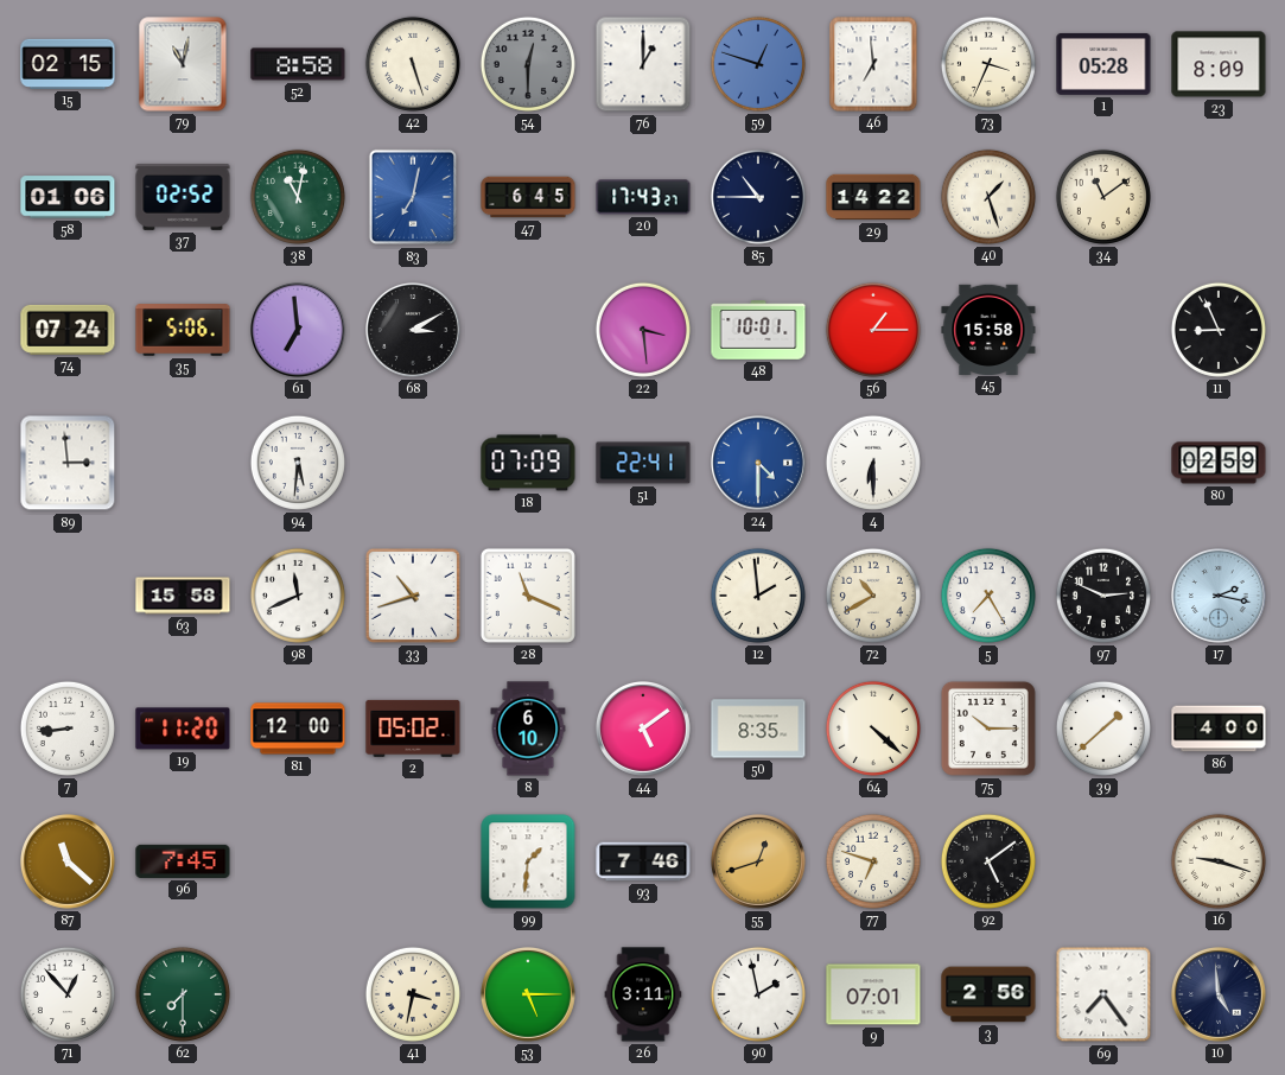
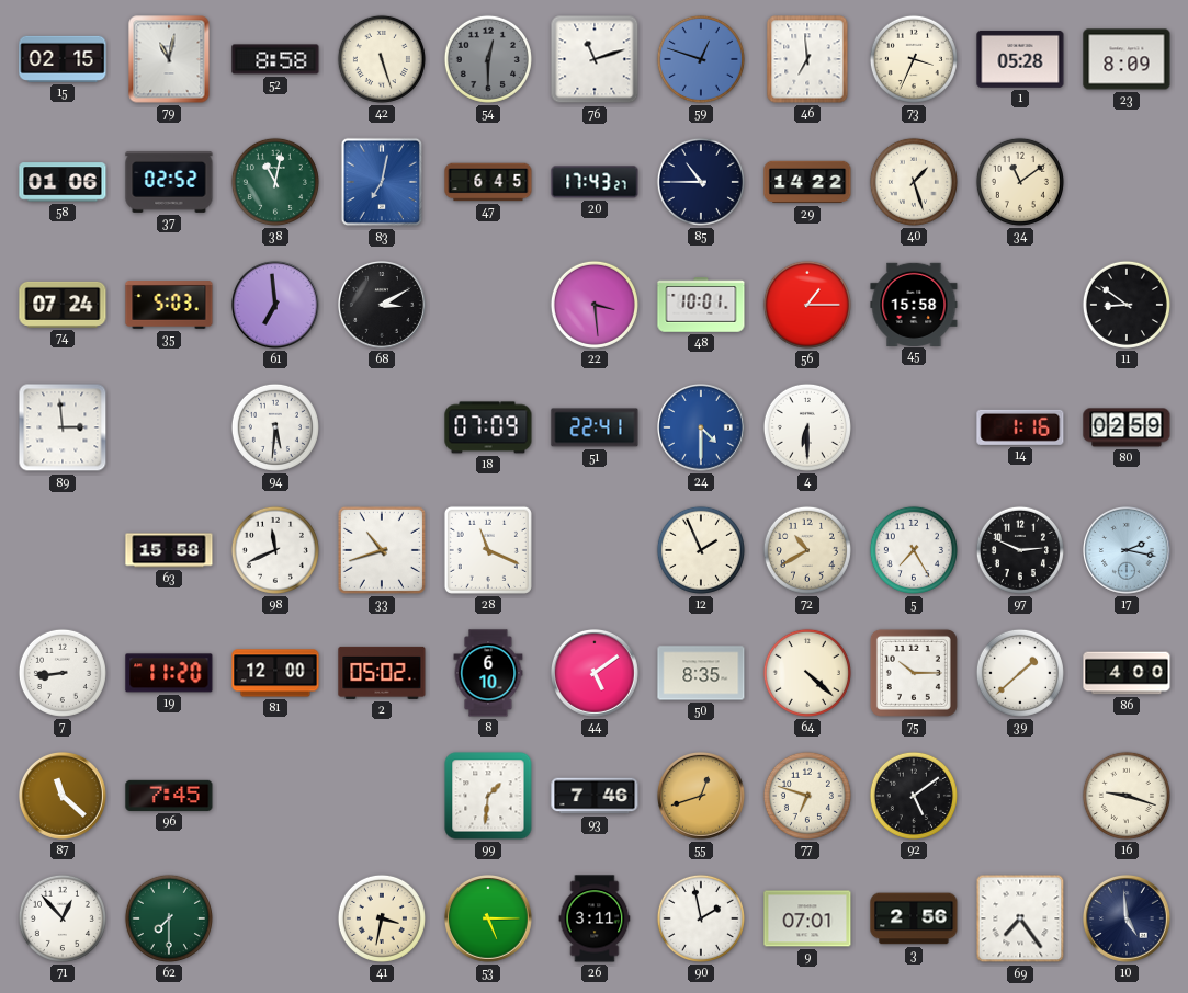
76: 1:00 -> 11:12
35: 5:06 -> 5:03
11: 8:56 -> 8:51
14: none -> 1:16
12: 1:59 -> 1:56
